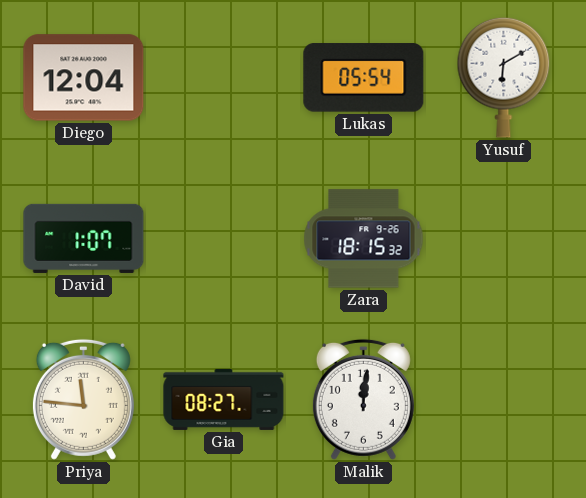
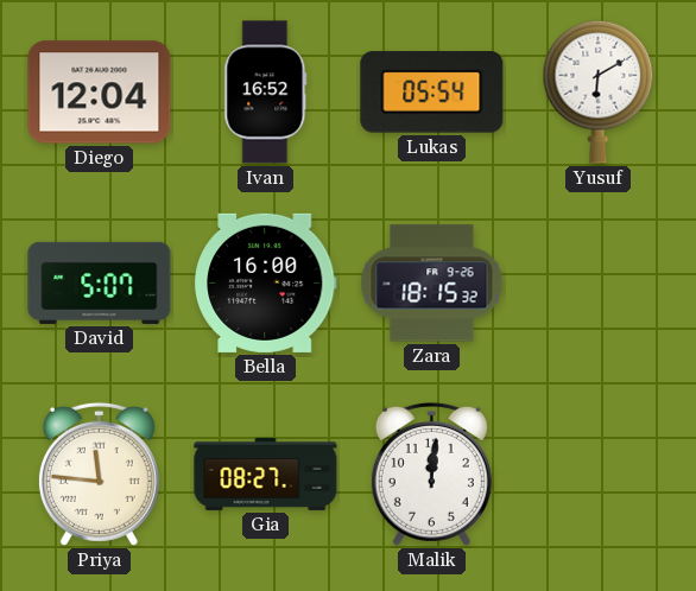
Ivan: none -> 16:52
David: 1:07 -> 5:07
Bella: none -> 16:00
